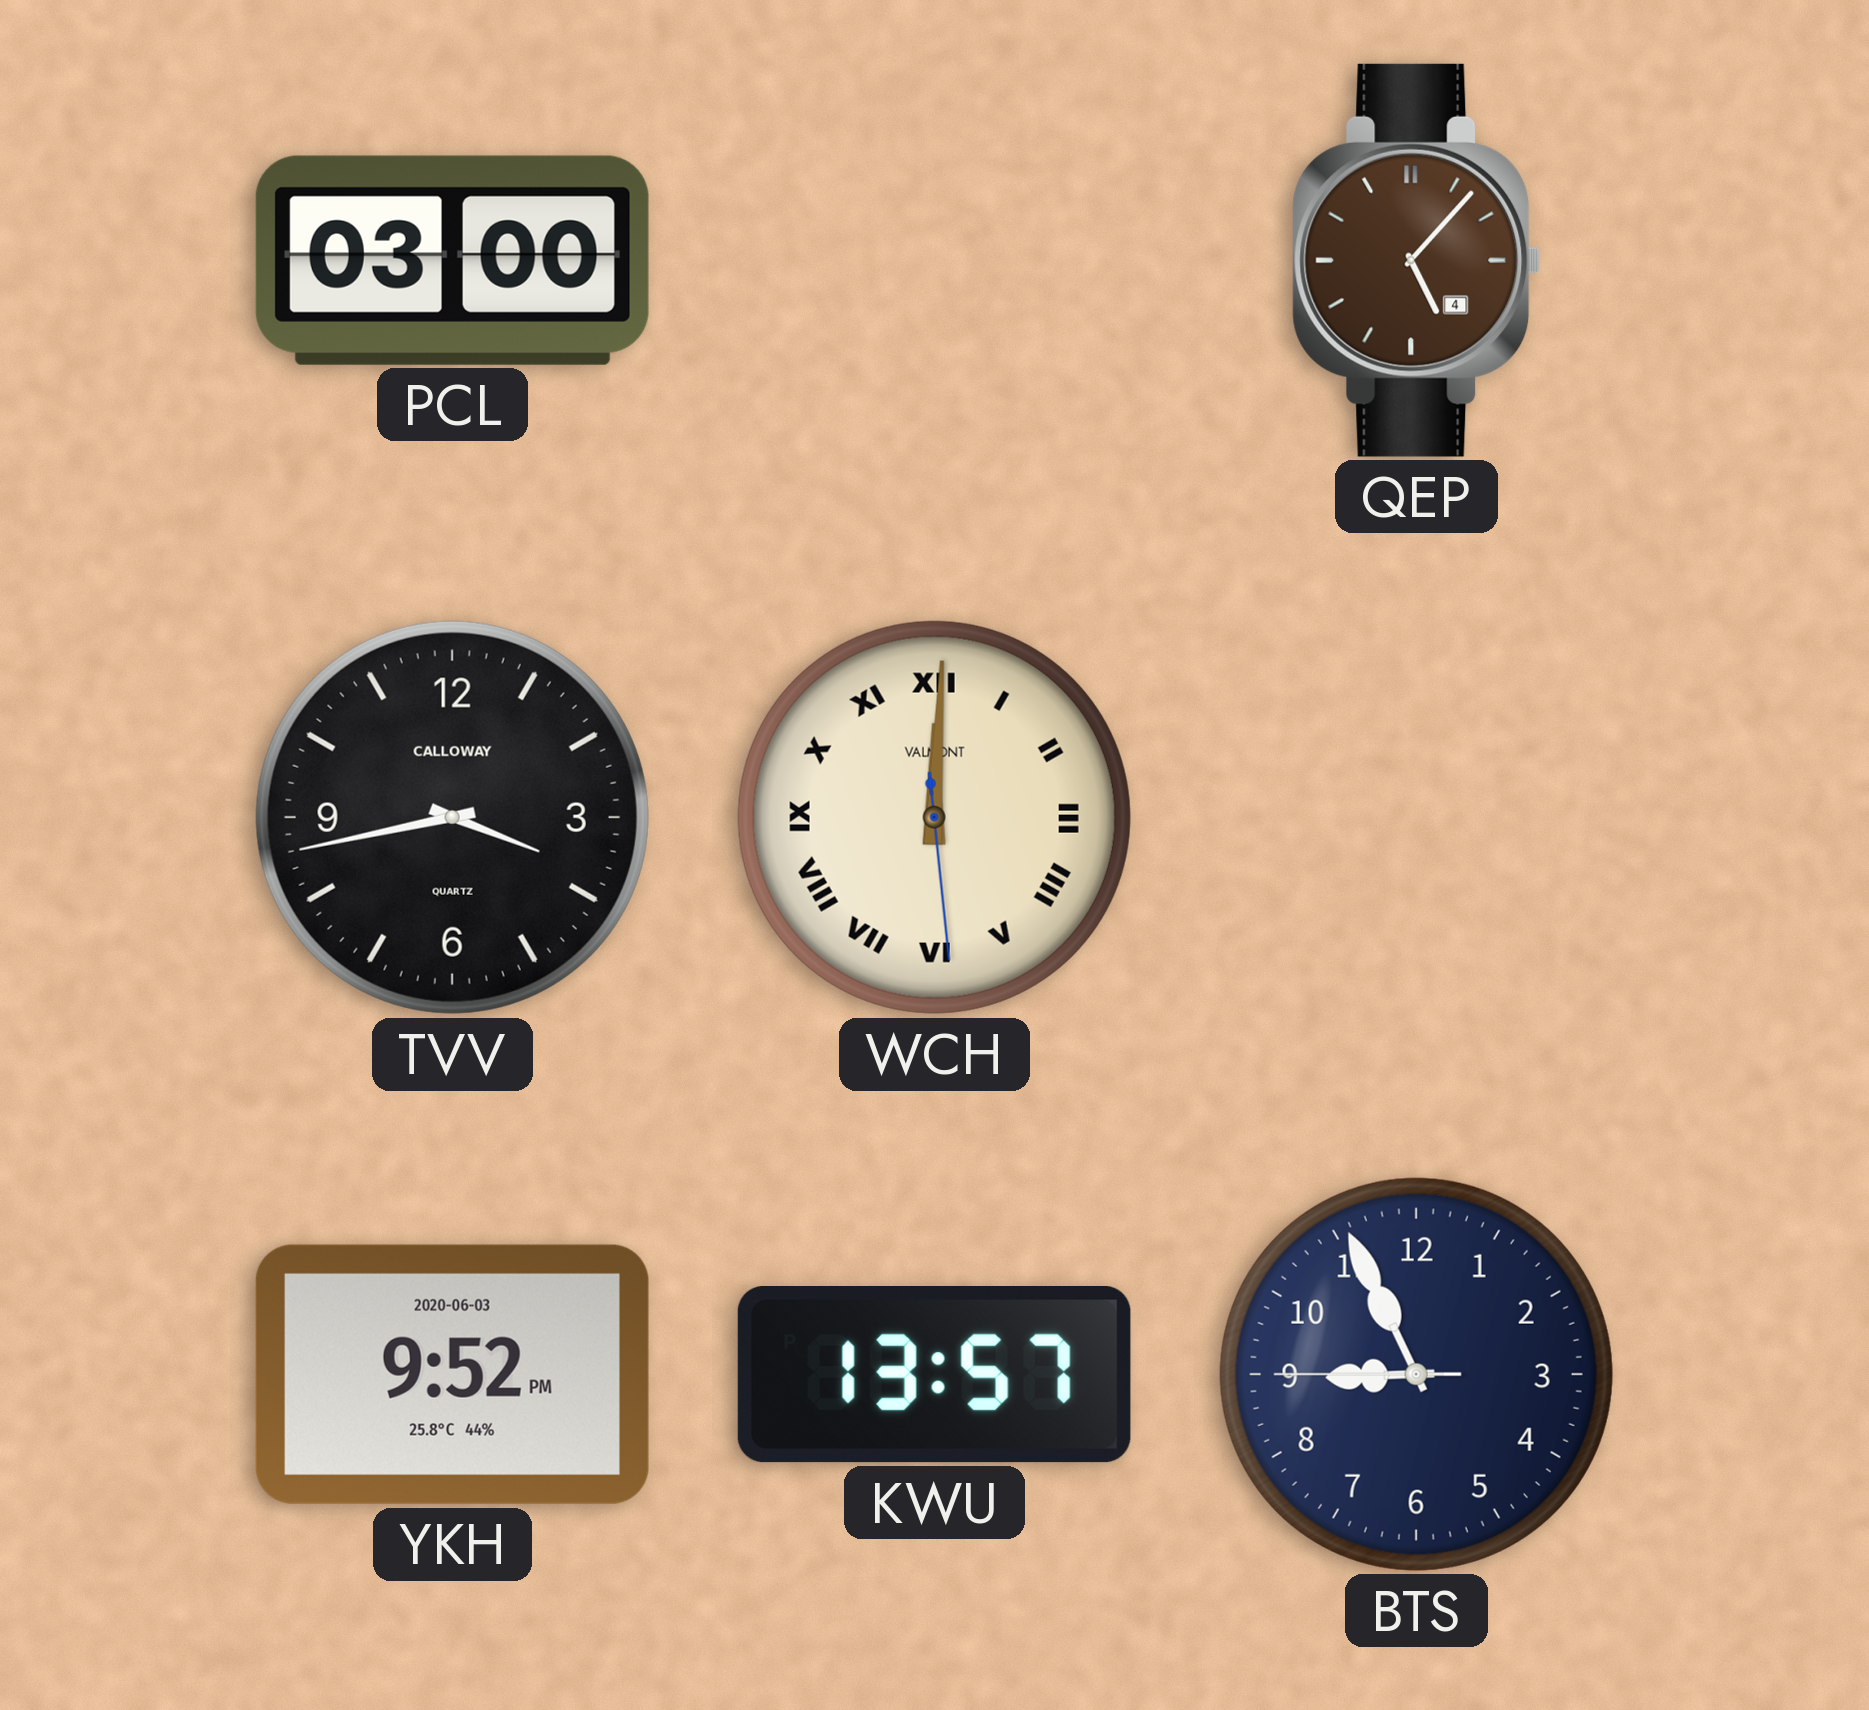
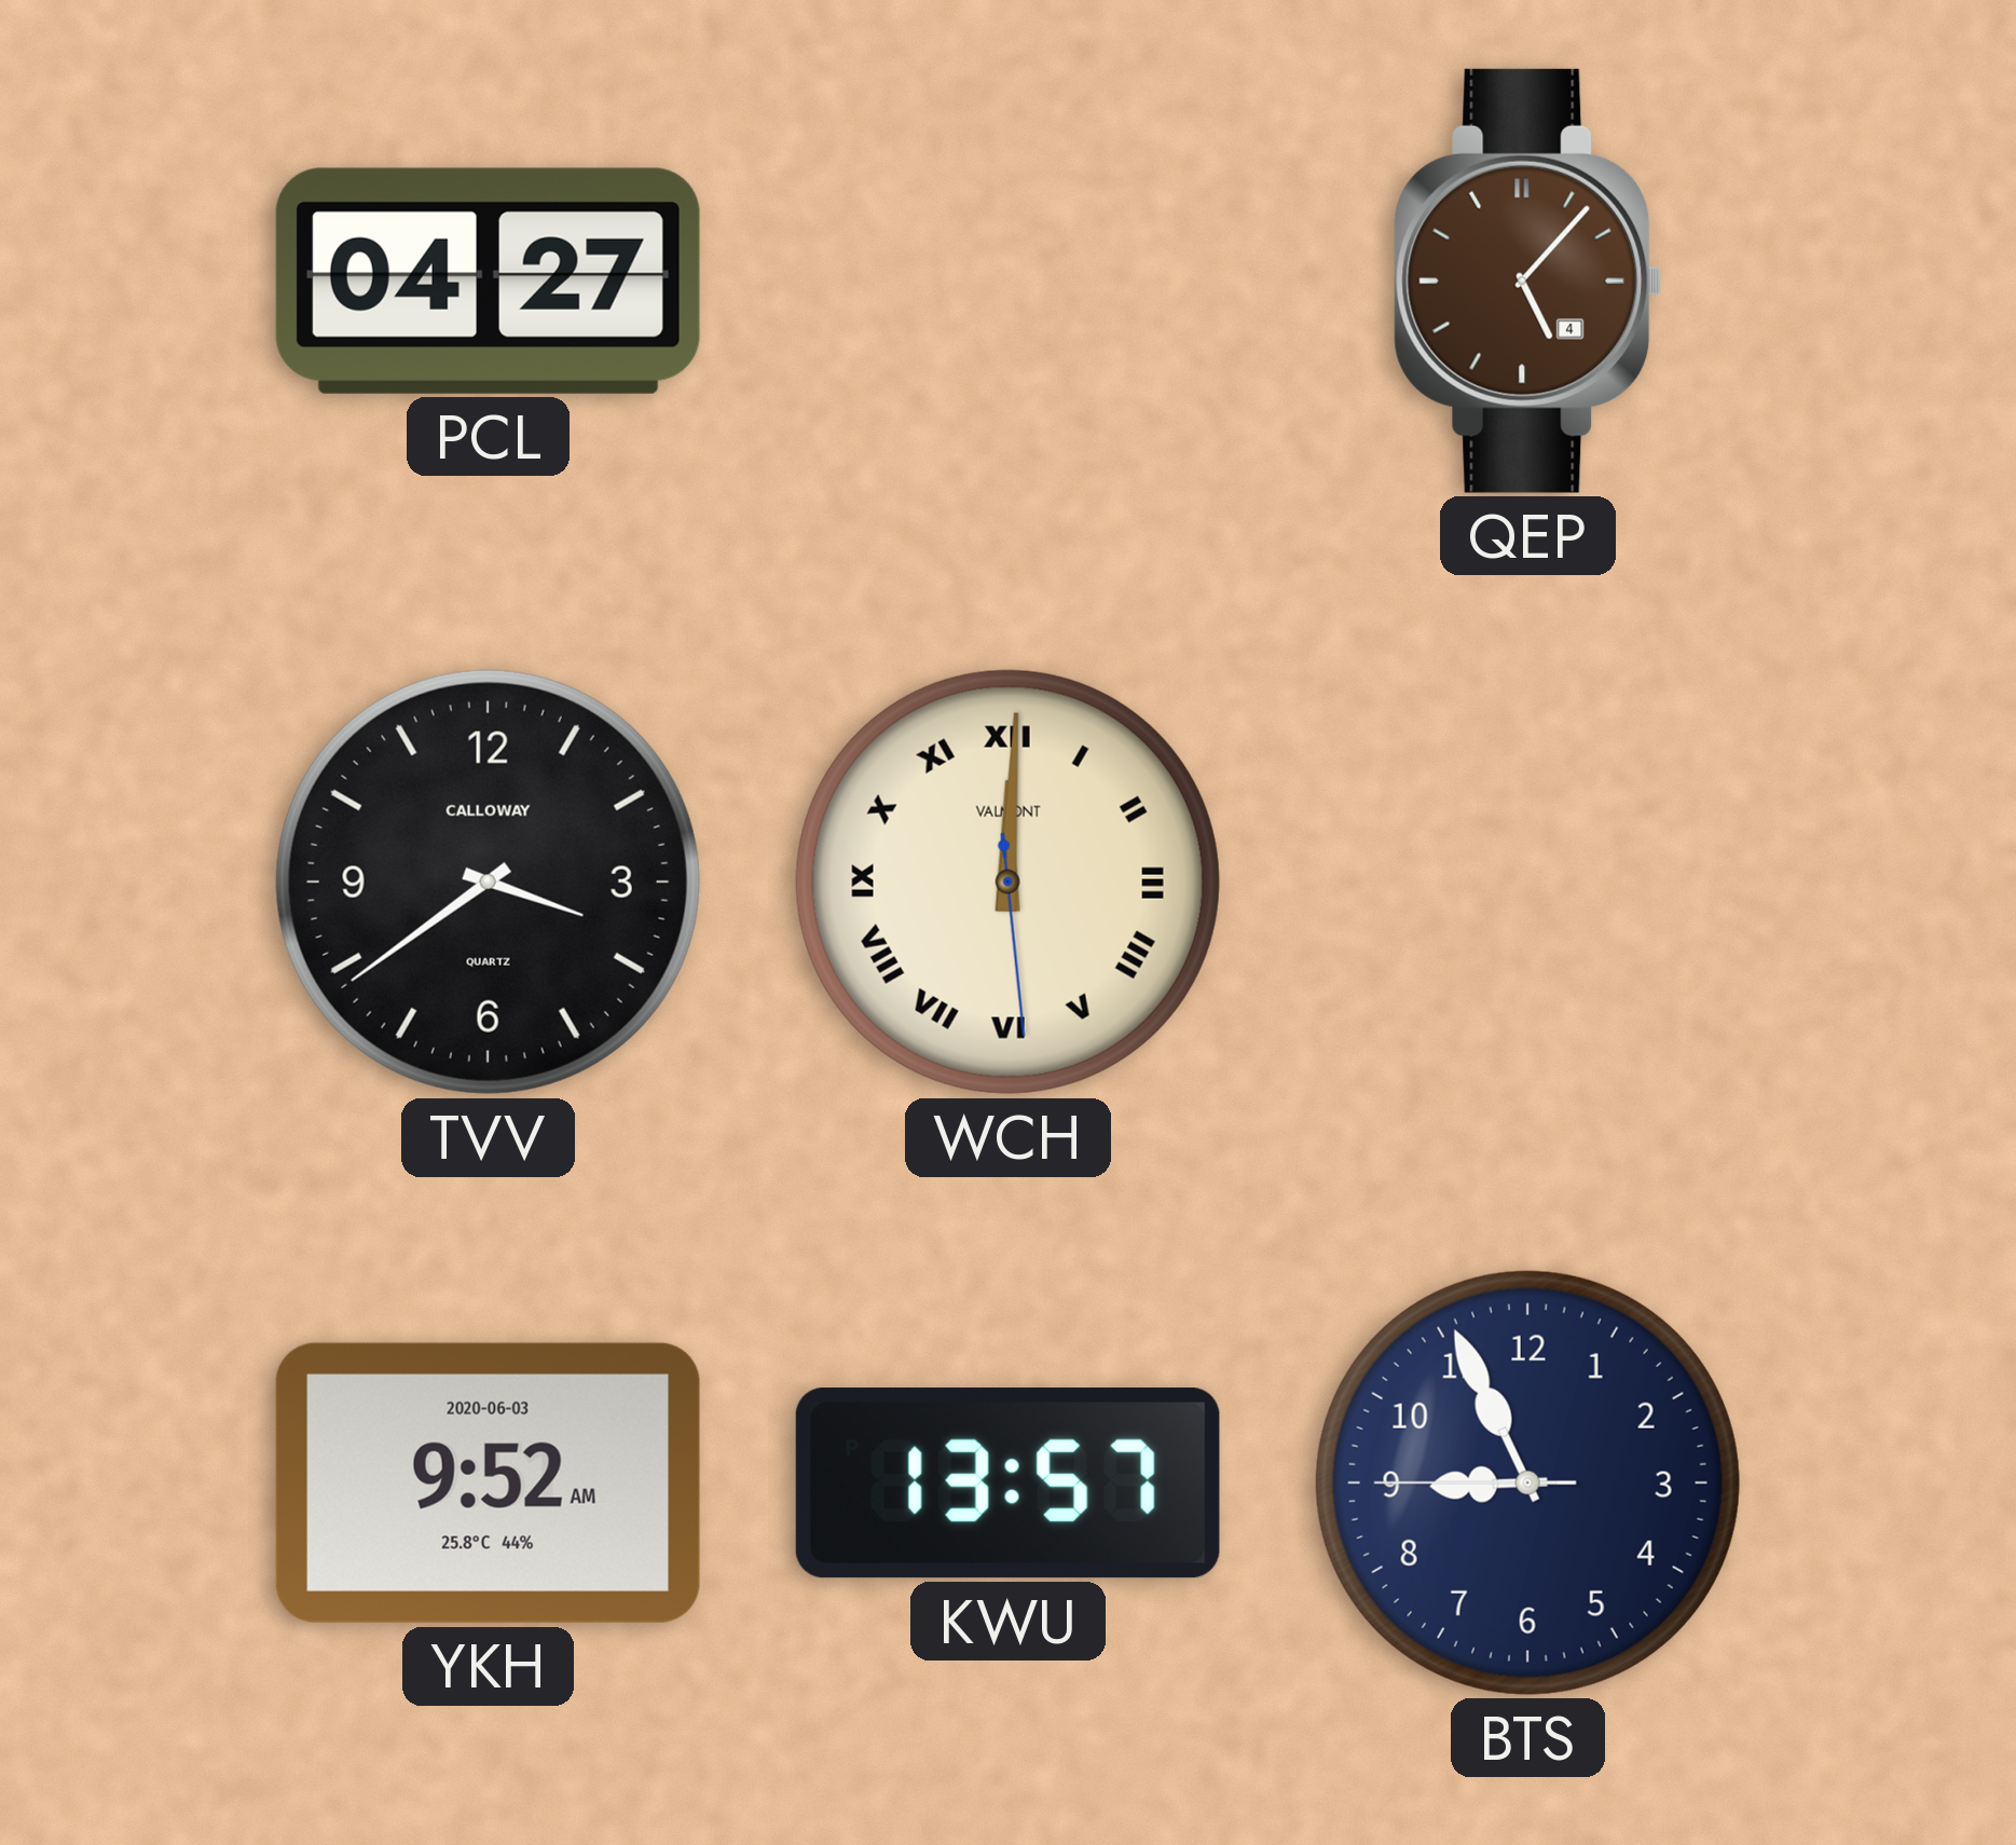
PCL: 03:00 -> 04:27
TVV: 3:43 -> 3:39
YKH: 9:52 PM -> 9:52 AM
